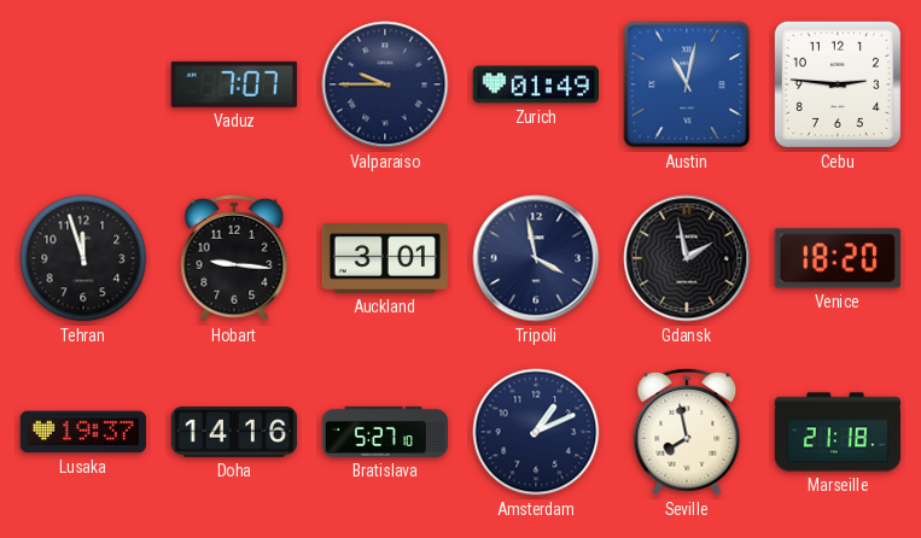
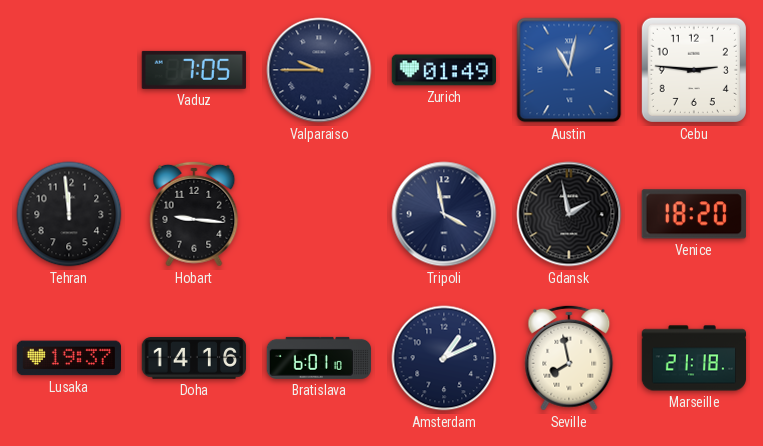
Vaduz: 7:07 -> 7:05
Tehran: 11:57 -> 11:59
Auckland: 3:01 -> none
Bratislava: 5:27 -> 6:01
